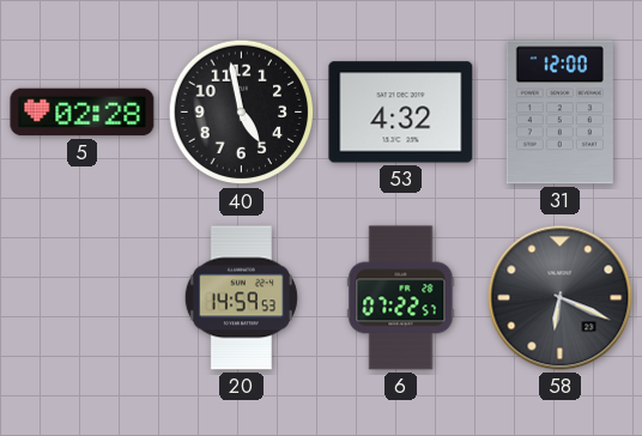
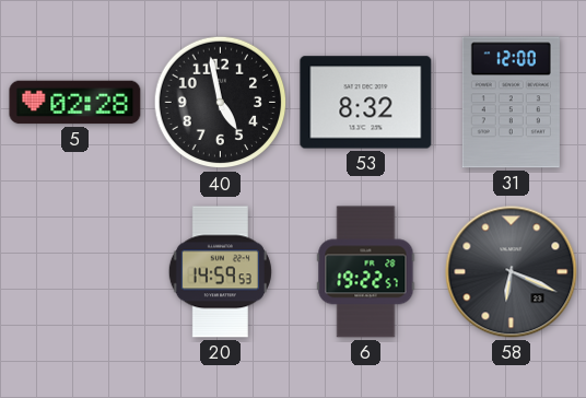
53: 4:32 -> 8:32
6: 07:22 -> 19:22
